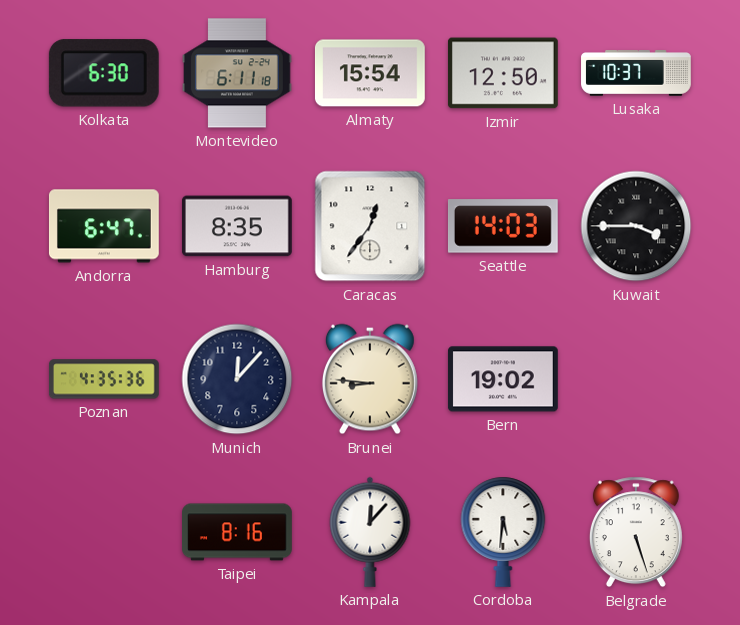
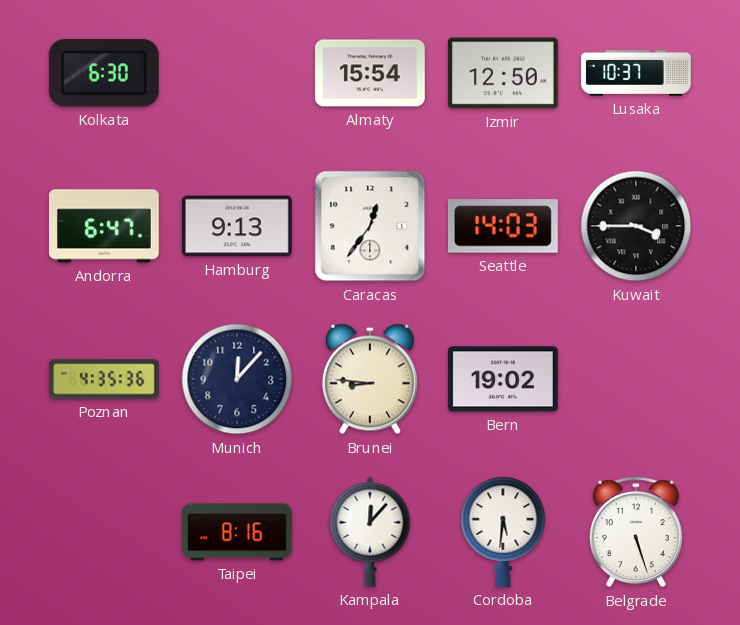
Montevideo: 6:11 -> none
Hamburg: 8:35 -> 9:13
